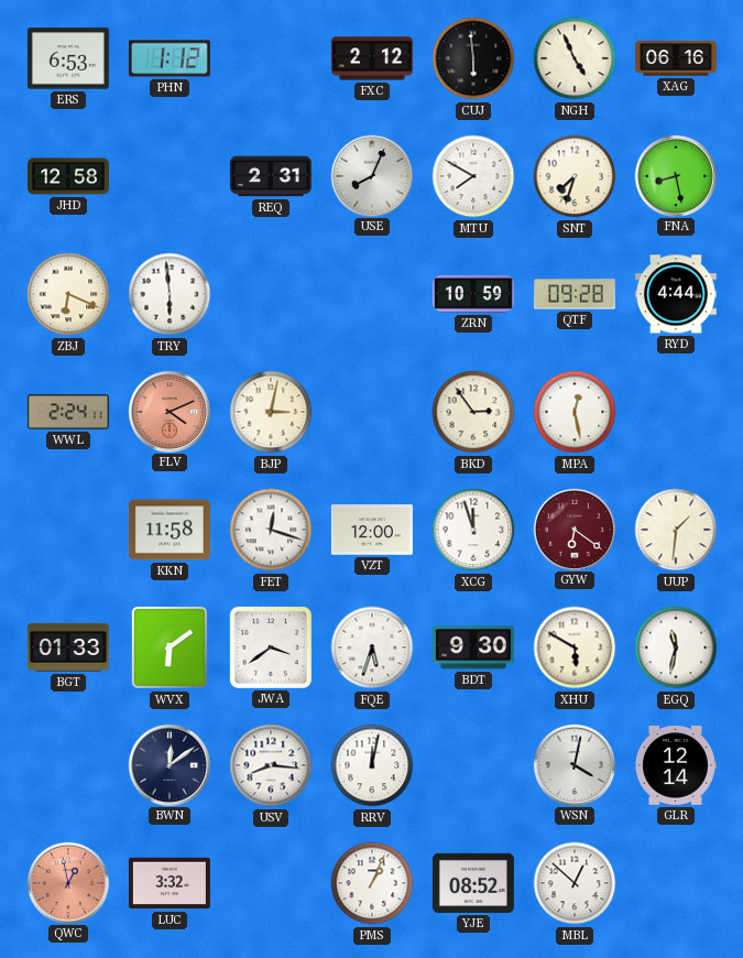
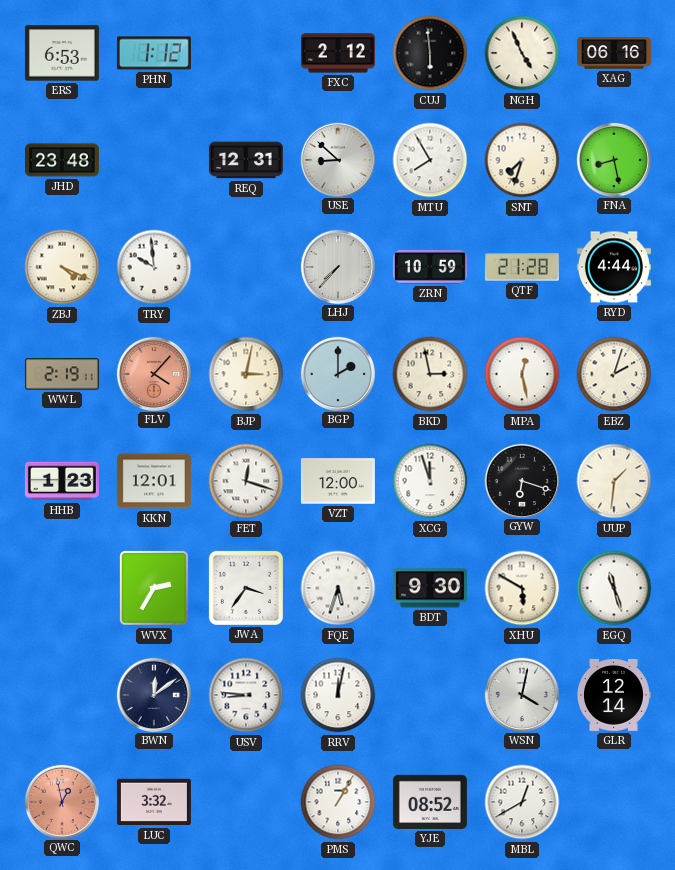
JHD: 12:58 -> 23:48
REQ: 2:31 -> 12:31
USE: 8:04 -> 8:52
MTU: 7:50 -> 7:55
ZBJ: 6:19 -> 4:19
TRY: 5:59 -> 9:59
LHJ: none -> 7:37
QTF: 09:28 -> 21:28
WWL: 2:24 -> 2:19
FLV: 4:11 -> 4:07
BGP: none -> 2:00
BKD: 2:54 -> 2:58
EBZ: none -> 2:03
HHB: none -> 1:23
KKN: 11:58 -> 12:01
GYW: 6:21 -> 6:18
GYW dial: burgundy -> black
BGT: 01:33 -> none
WVX: 6:09 -> 2:35
JWA: 3:39 -> 3:36
EGQ: 11:32 -> 11:27
USV: 8:16 -> 8:46
PMS: 1:04 -> 1:05
MBL: 12:52 -> 12:40
